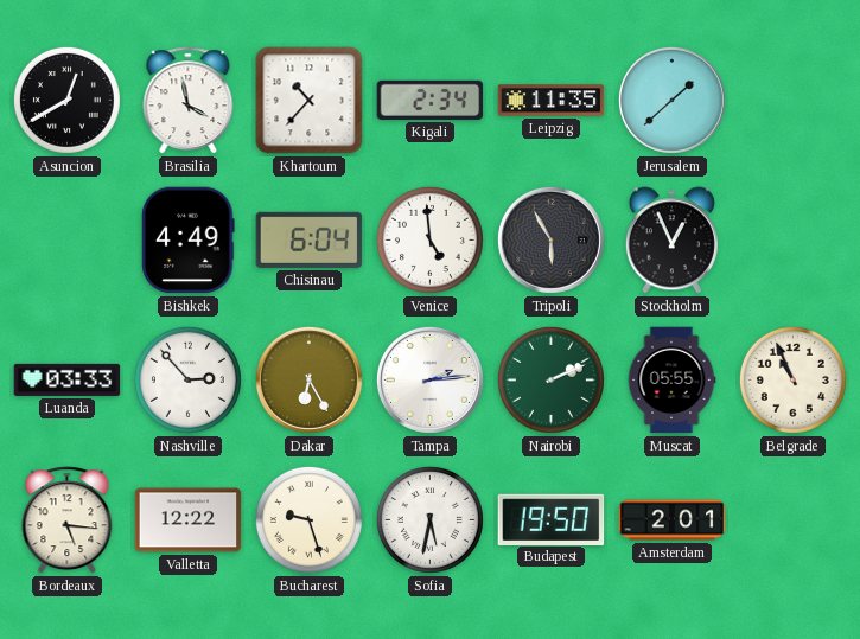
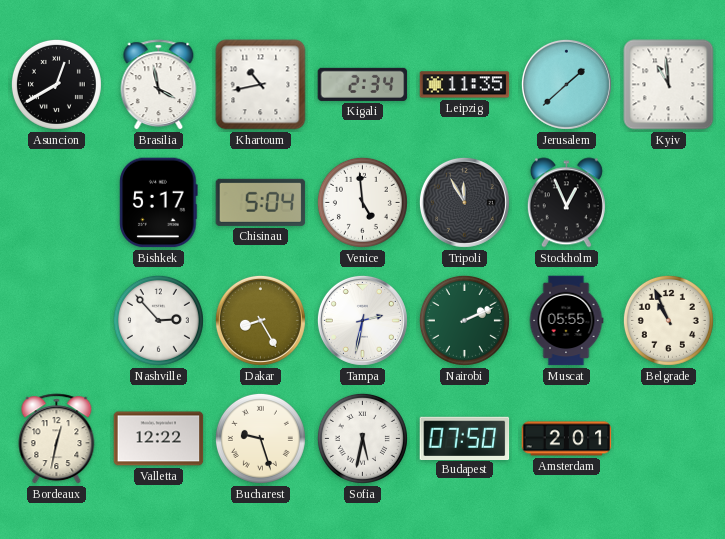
Khartoum: 10:37 -> 10:43
Kyiv: none -> 10:59
Bishkek: 4:49 -> 5:17
Chisinau: 6:04 -> 5:04
Tripoli: 5:55 -> 11:55
Luanda: 03:33 -> none
Dakar: 6:25 -> 8:25
Tampa: 2:14 -> 2:32
Bordeaux: 5:16 -> 12:32
Budapest: 19:50 -> 07:50
